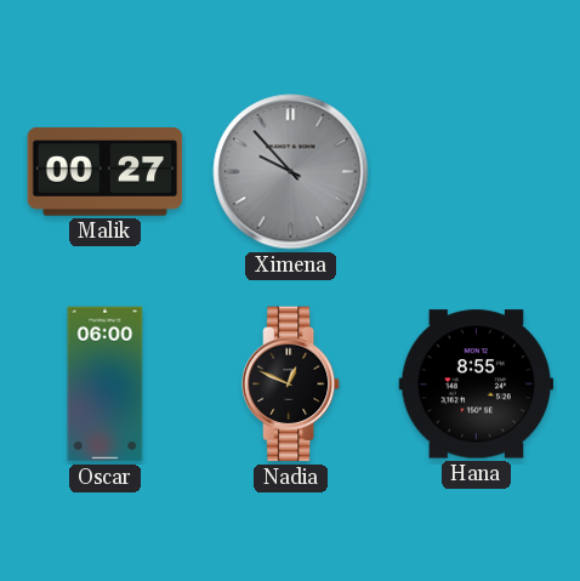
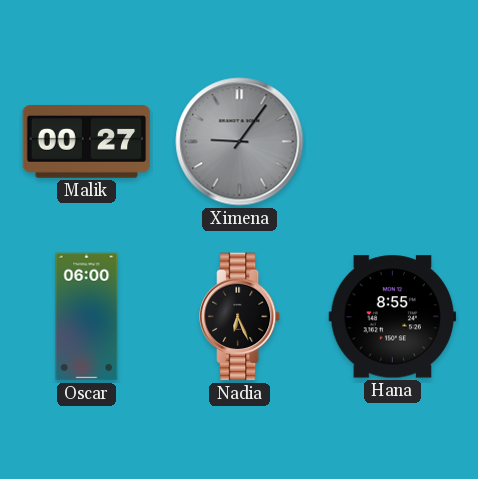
Ximena: 9:53 -> 9:06
Nadia: 12:49 -> 6:26
